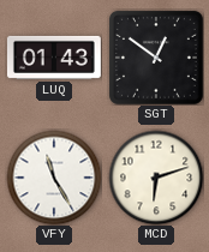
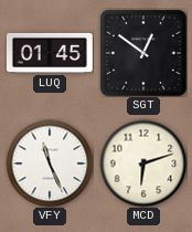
LUQ: 01:43 -> 01:45
VFY: 11:25 -> 11:26
